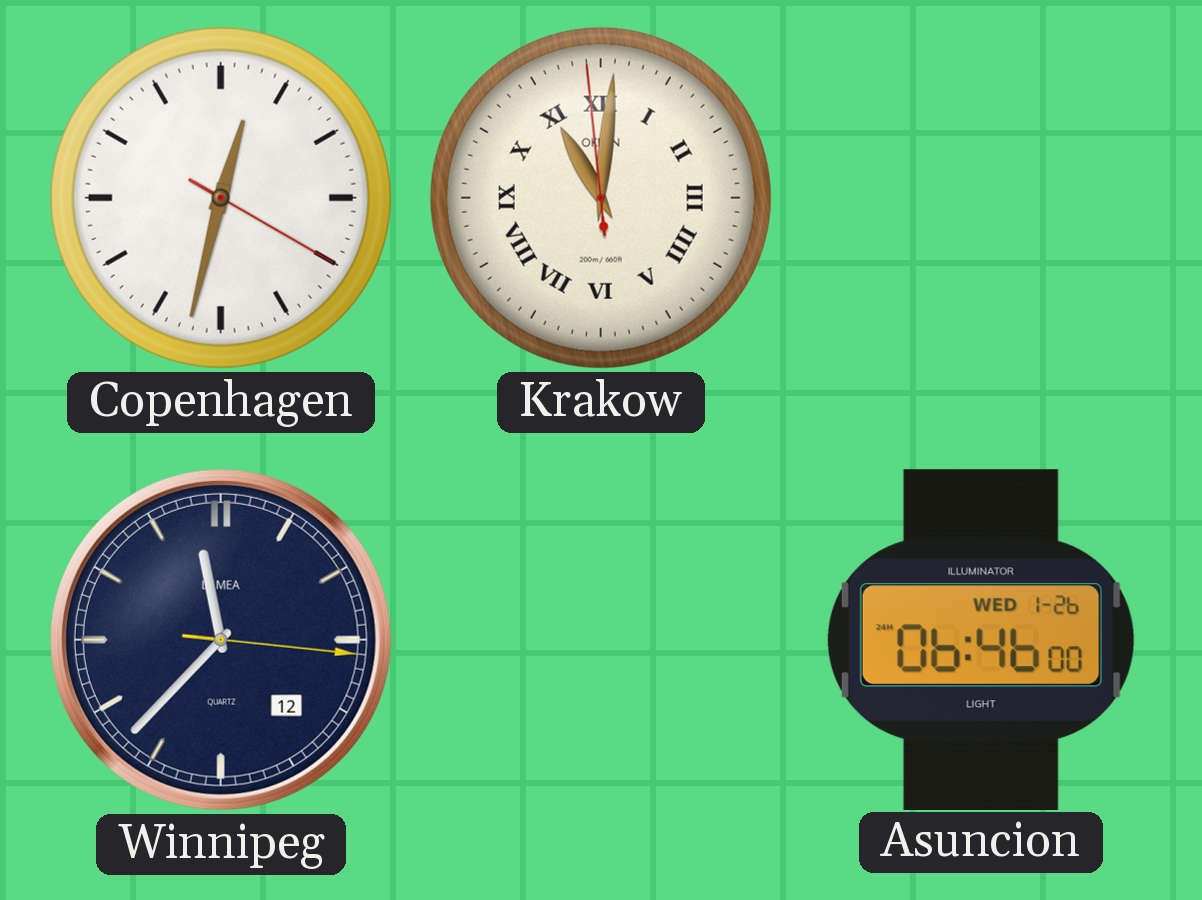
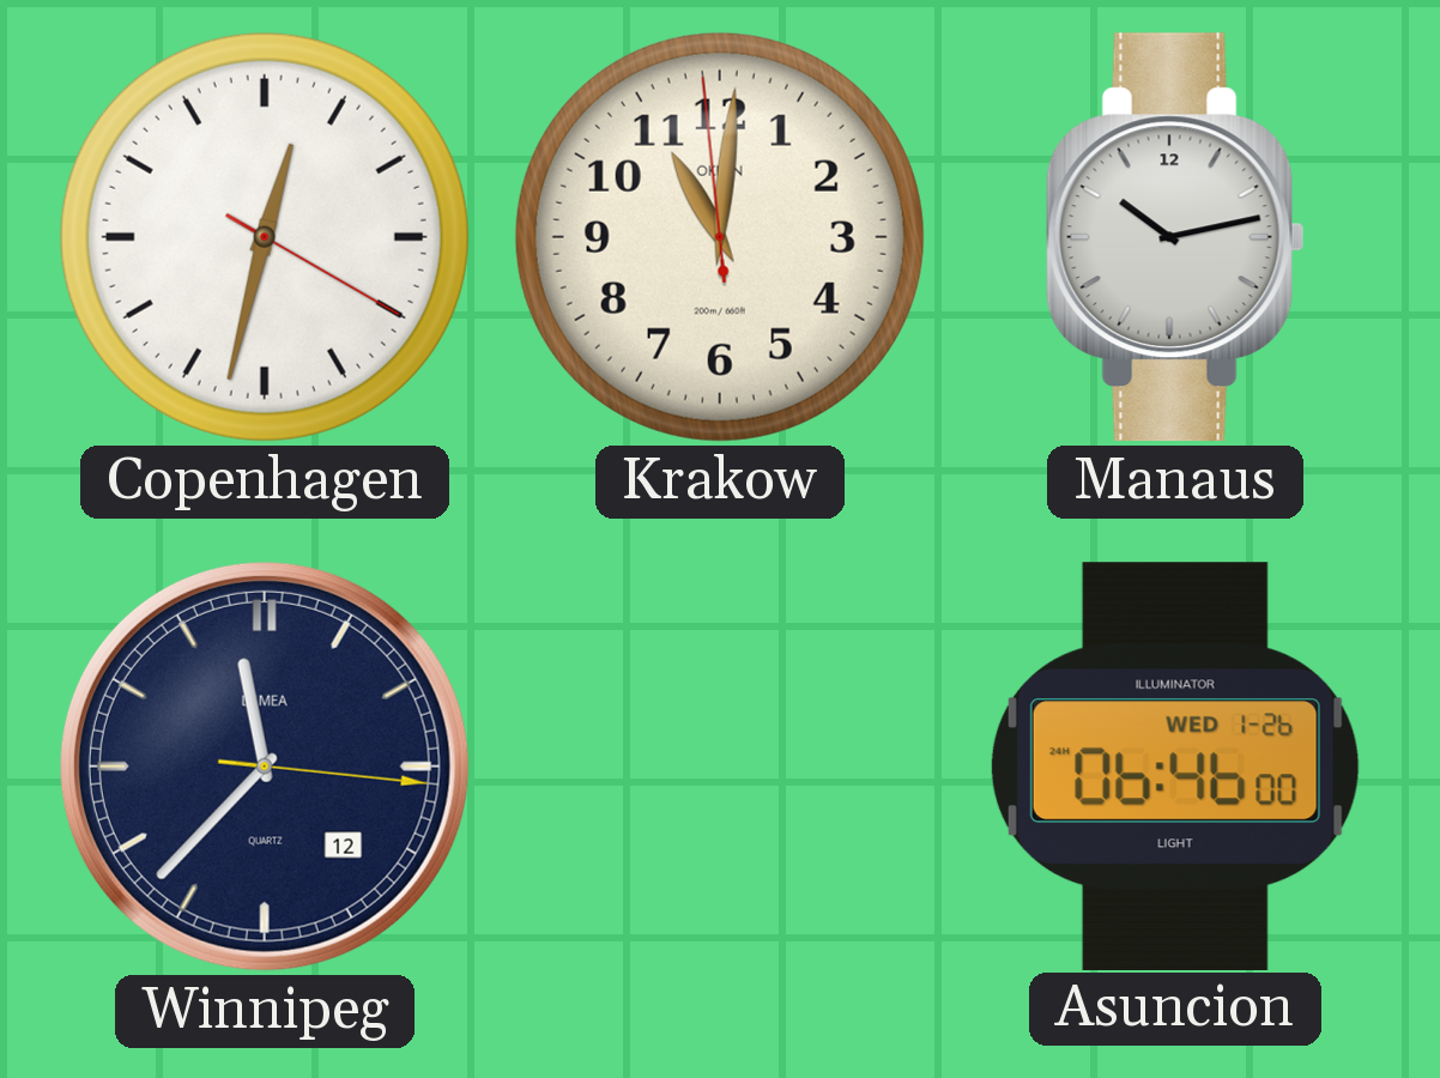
Krakow numerals: Roman -> Arabic
Manaus: none -> 10:13
